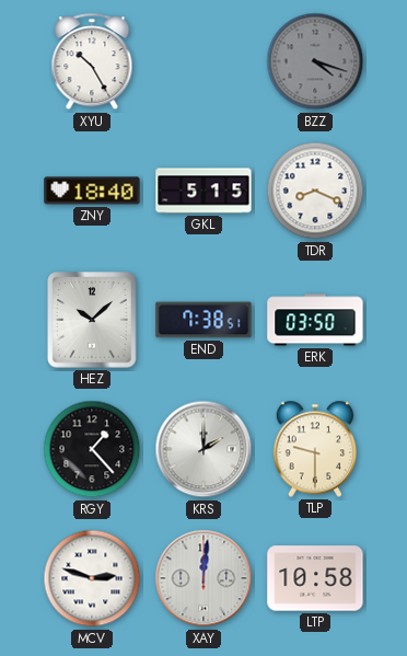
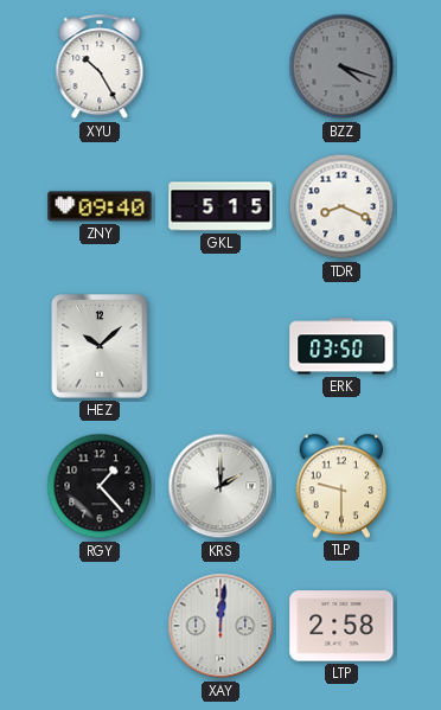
ZNY: 18:40 -> 09:40
END: 7:38 -> none
MCV: 2:48 -> none
LTP: 10:58 -> 2:58
